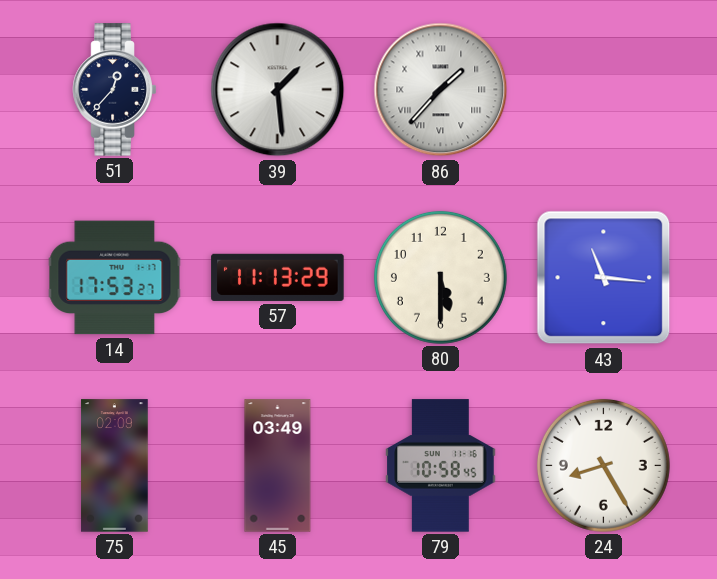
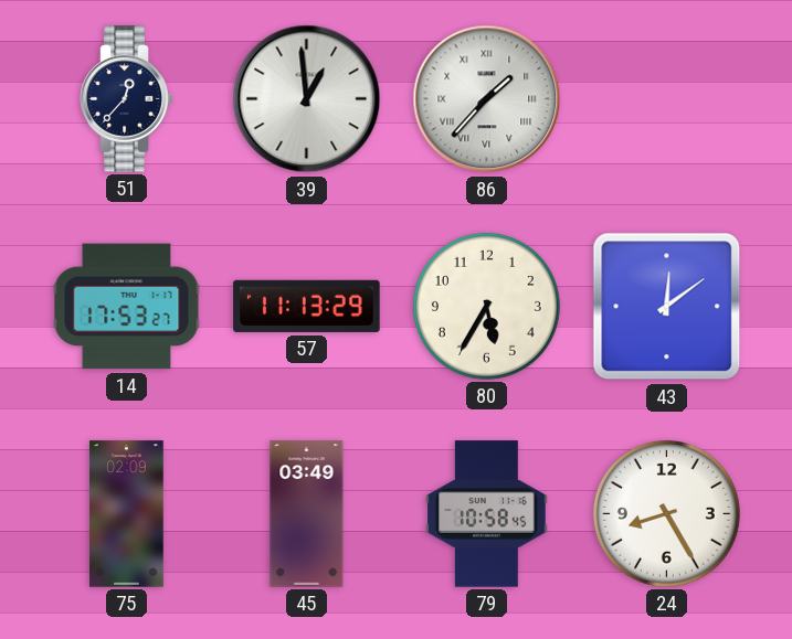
39: 1:29 -> 12:59
80: 5:30 -> 5:35
43: 11:16 -> 12:09
